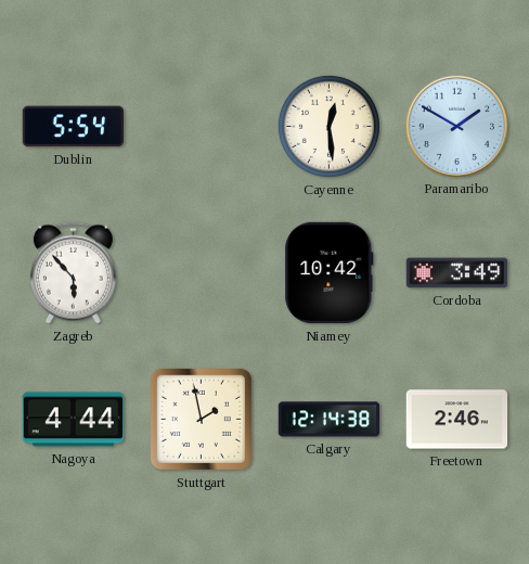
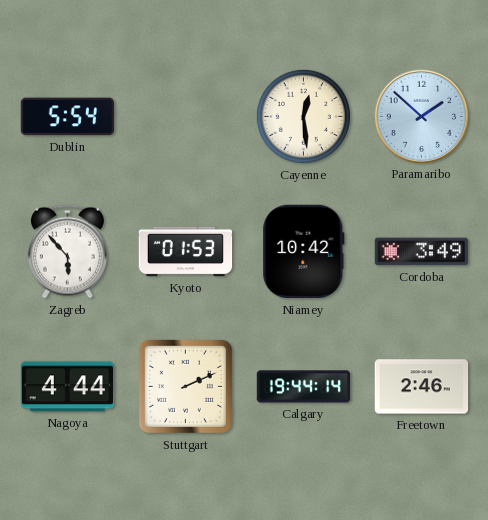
Paramaribo: 1:50 -> 1:52
Kyoto: none -> 01:53
Stuttgart: 1:58 -> 2:11
Calgary: 12:14 -> 19:44
